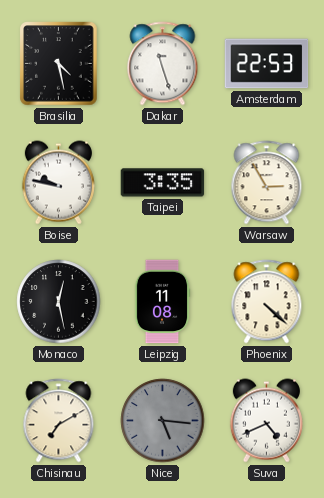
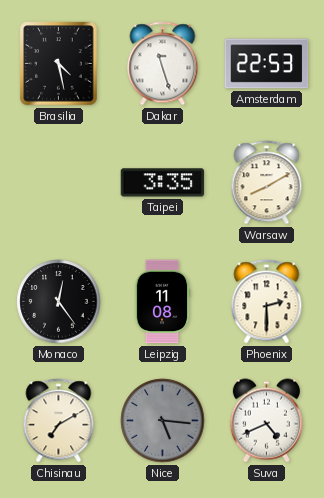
Boise: 9:47 -> none
Warsaw: 2:55 -> 8:10
Monaco: 12:28 -> 12:24
Phoenix: 4:22 -> 2:30
